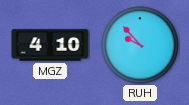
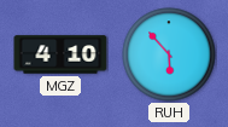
RUH: 9:53 -> 5:53
